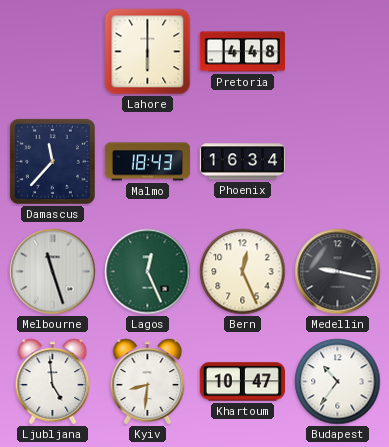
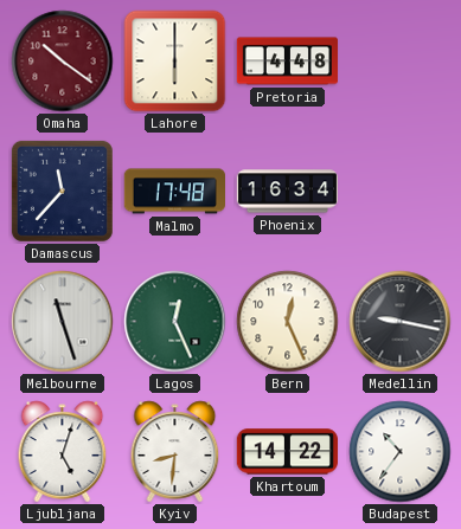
Omaha: none -> 10:21
Malmo: 18:43 -> 17:48
Ljubljana: 4:59 -> 5:03
Khartoum: 10:47 -> 14:22
